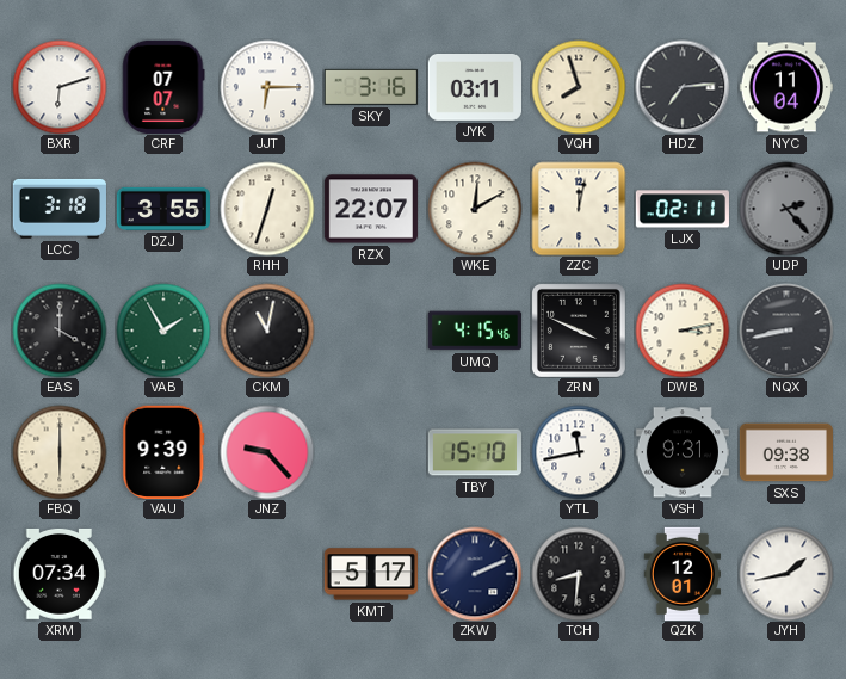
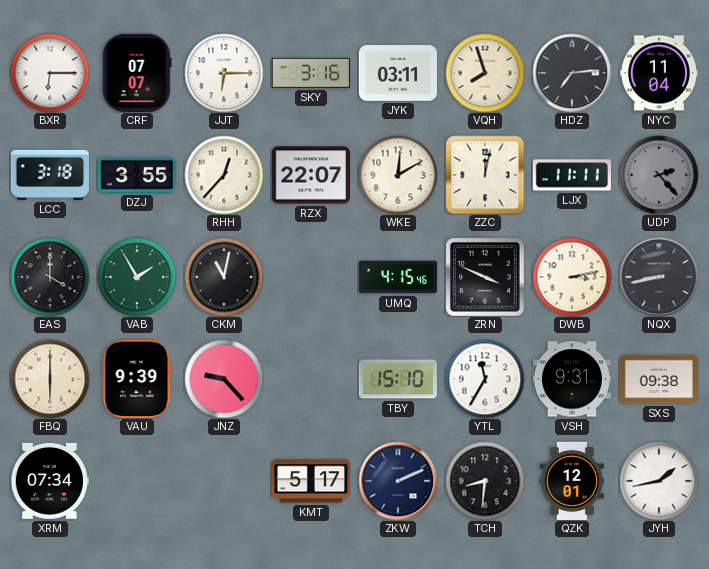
BXR: 6:12 -> 6:15
RHH: 12:33 -> 12:37
LJX: 02:11 -> 11:11
YTL: 11:43 -> 11:35
